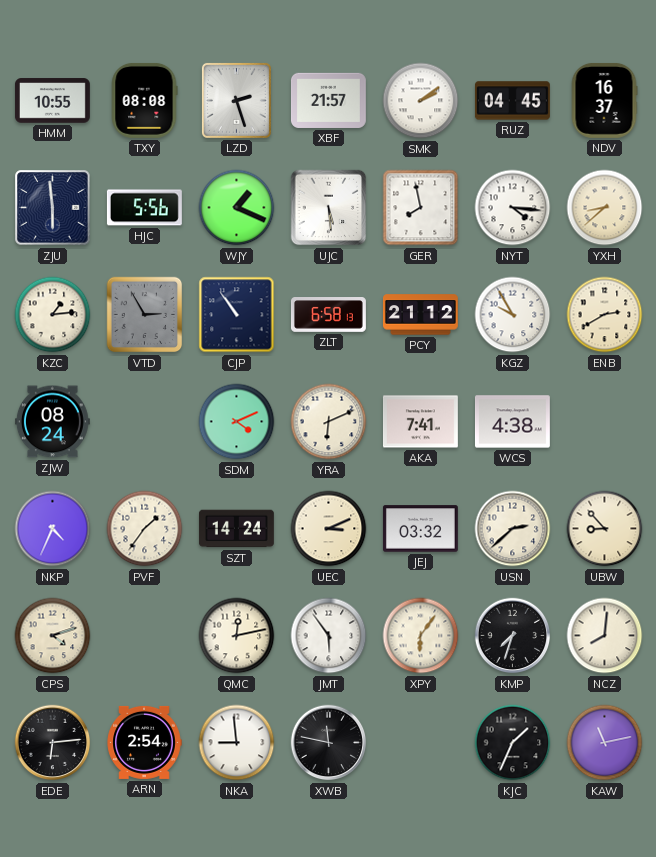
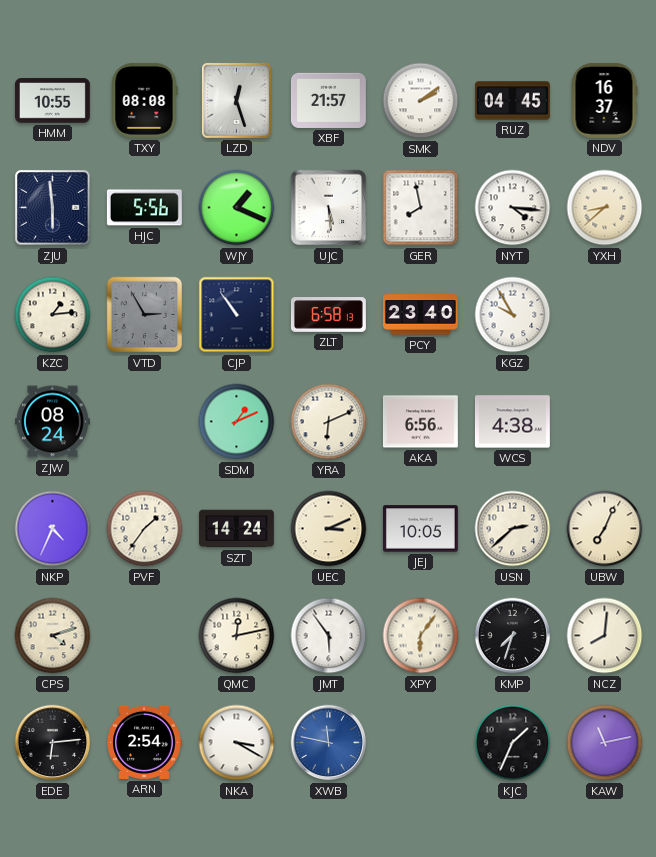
LZD: 2:27 -> 12:27
PCY: 21:12 -> 23:40
ENB: 2:40 -> none
SDM: 4:11 -> 1:11
AKA: 7:41 -> 6:56
JEJ: 03:32 -> 10:05
UBW: 8:53 -> 7:04
NKA: 8:59 -> 3:20
XWB dial: black -> blue
